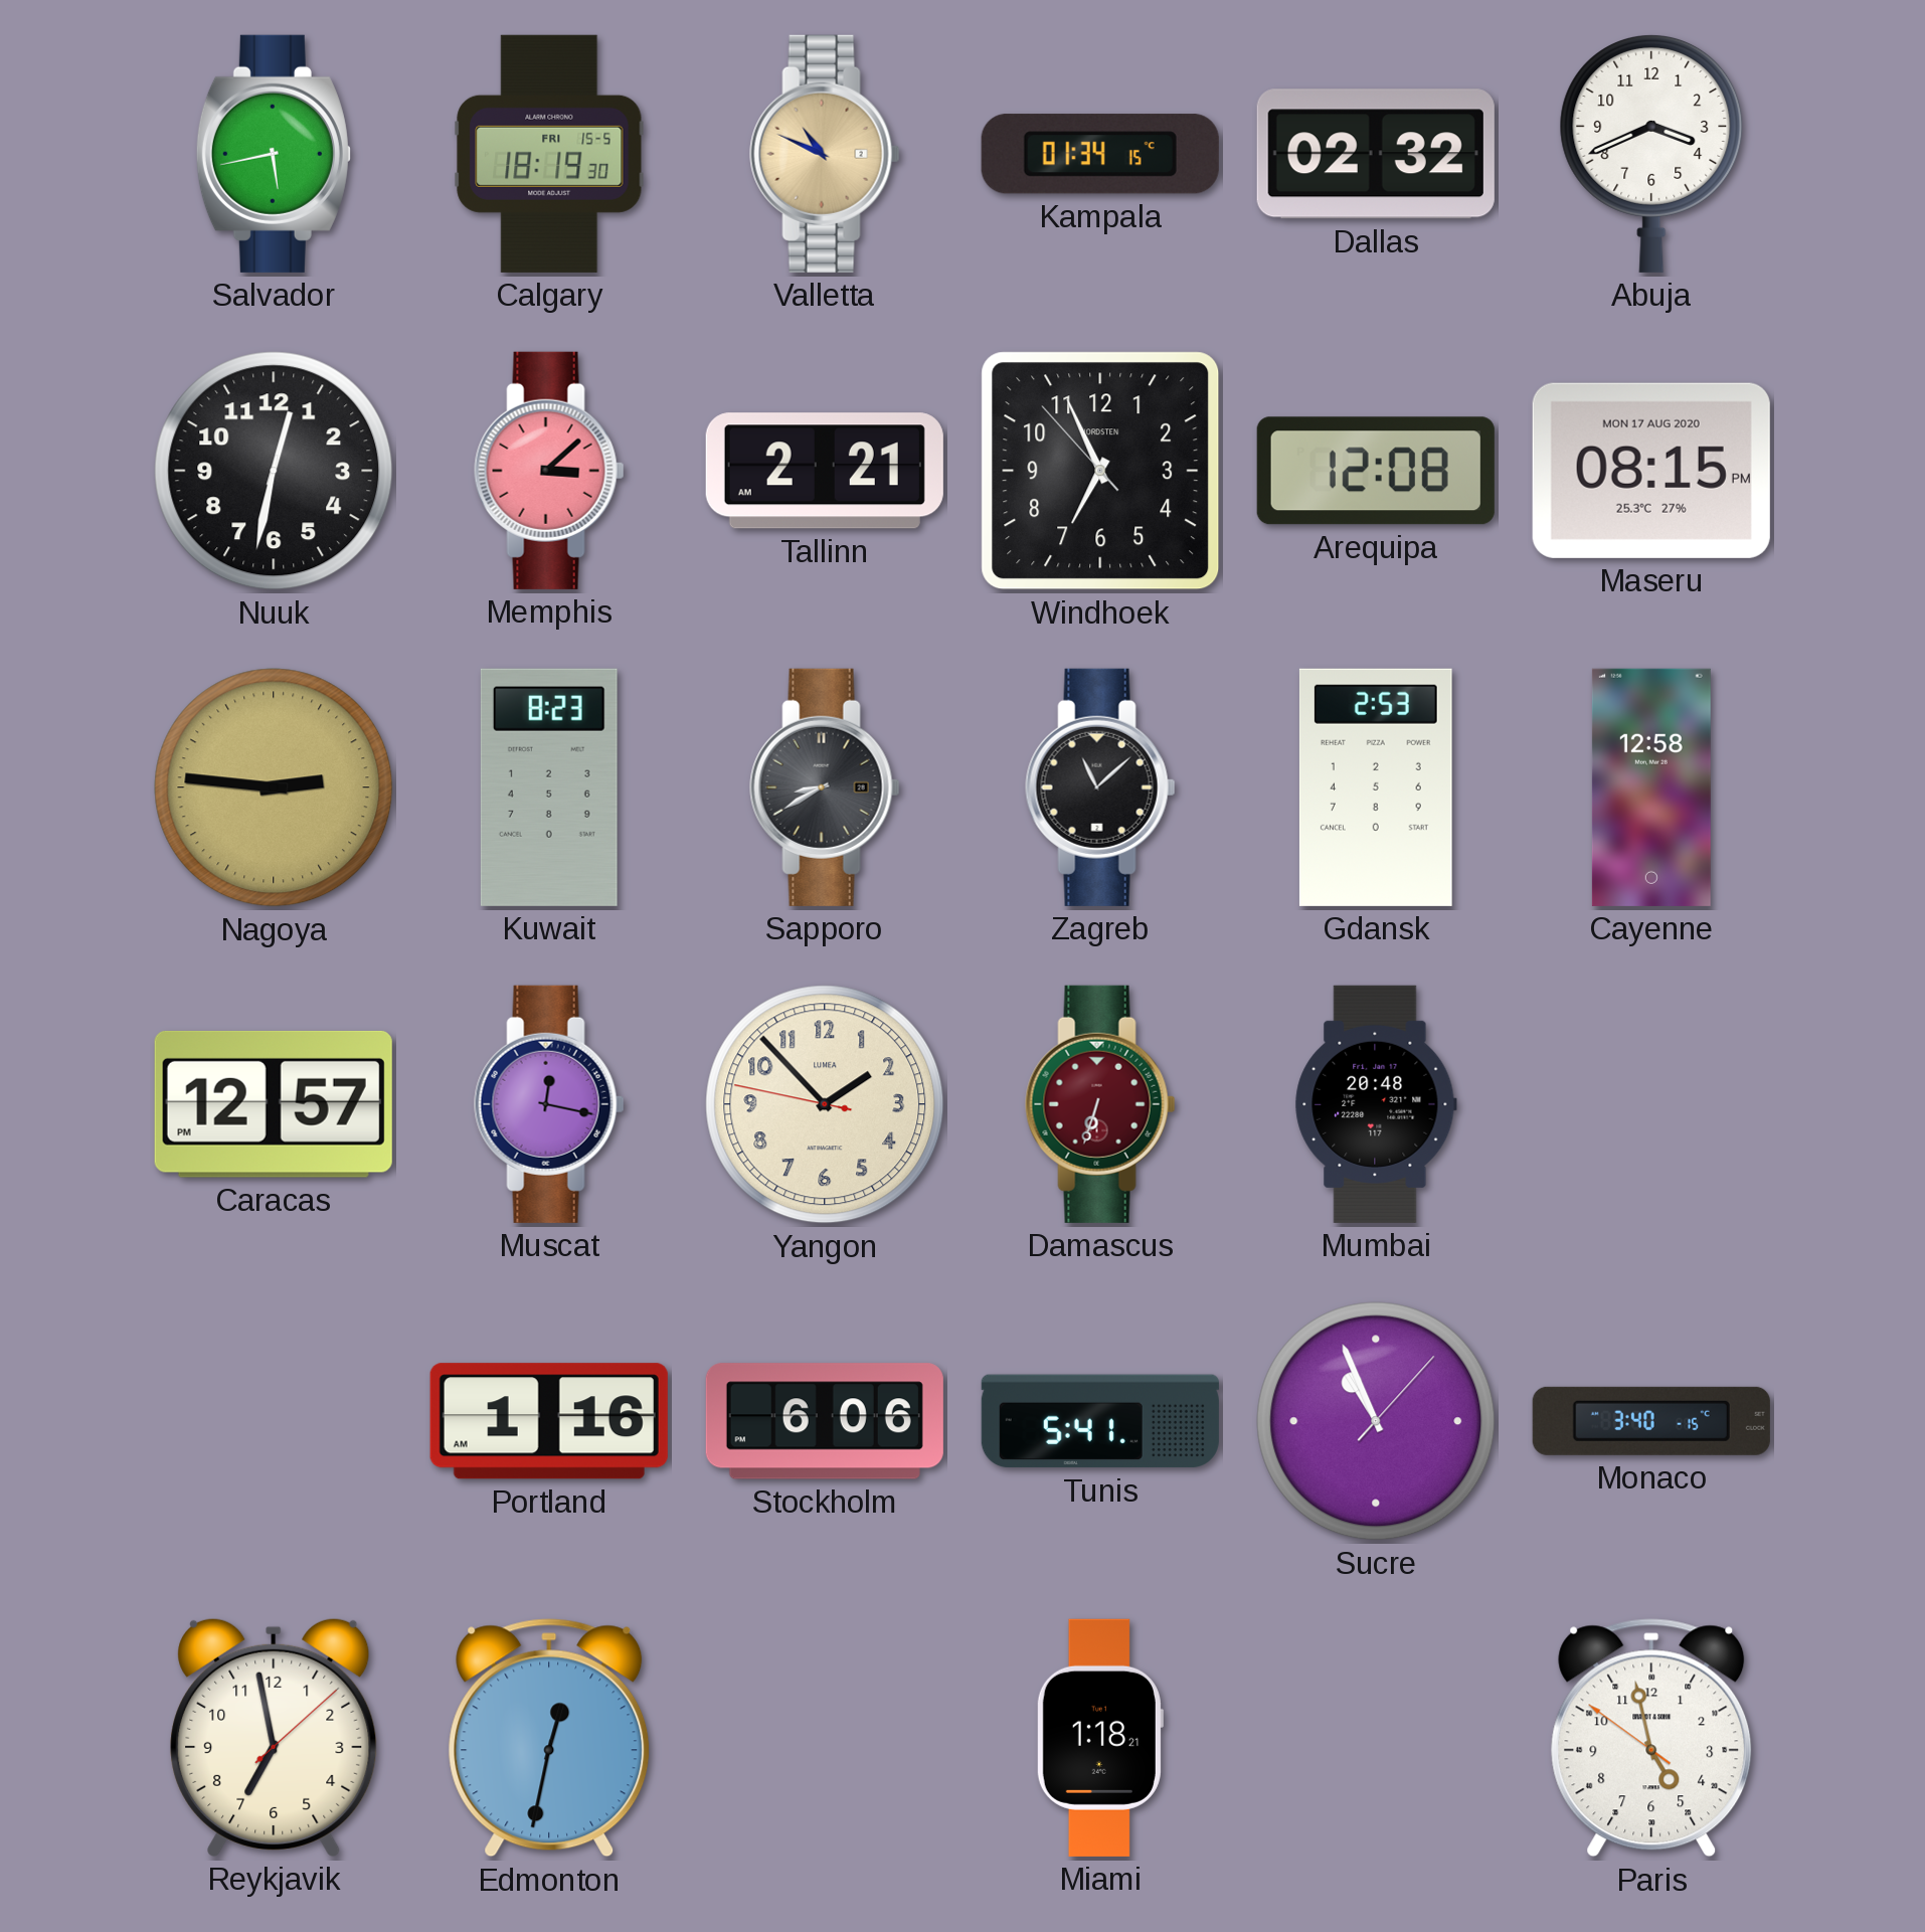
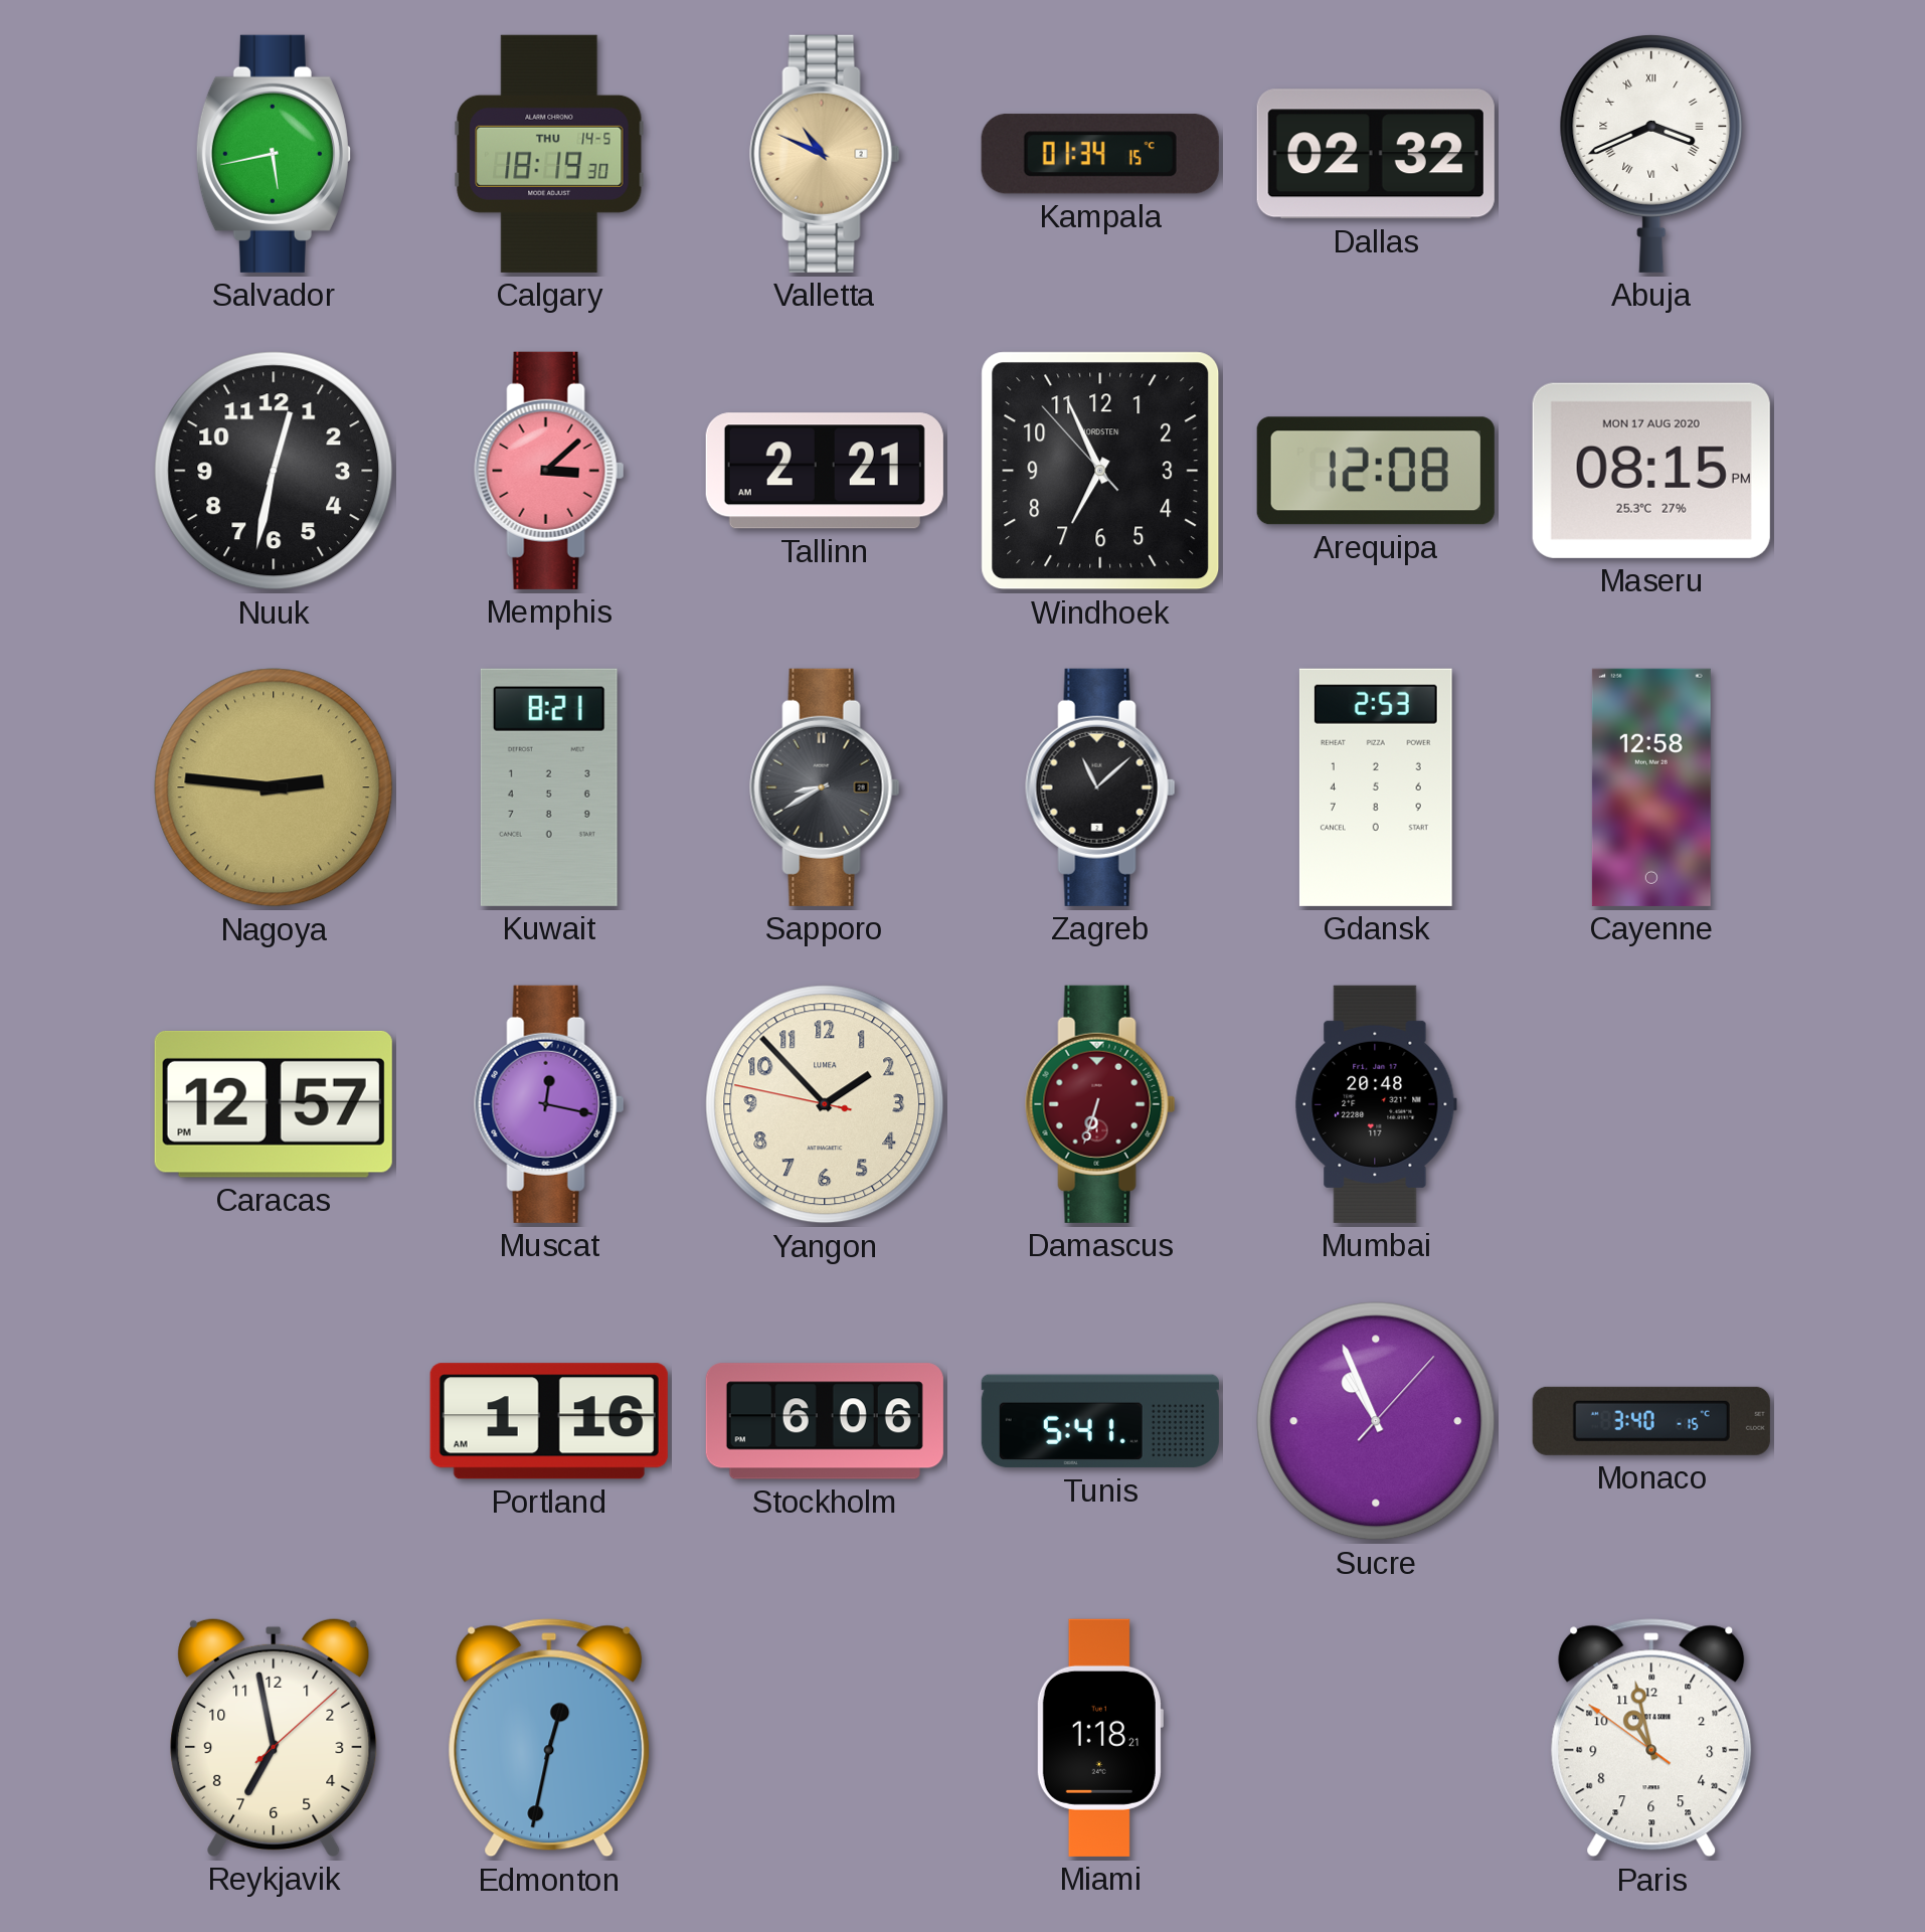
Calgary date: FRI 15-5 -> THU 14-5
Abuja numerals: Arabic -> Roman
Kuwait: 8:23 -> 8:21
Paris: 4:57 -> 10:57
